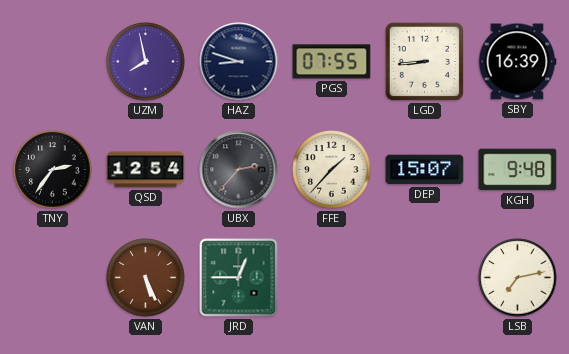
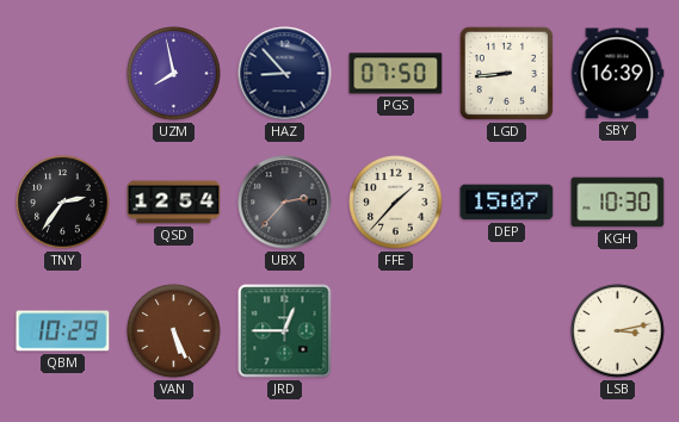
HAZ: 8:48 -> 8:53
PGS: 07:55 -> 07:50
KGH: 9:48 -> 10:30
QBM: none -> 10:29
LSB: 7:13 -> 3:13
